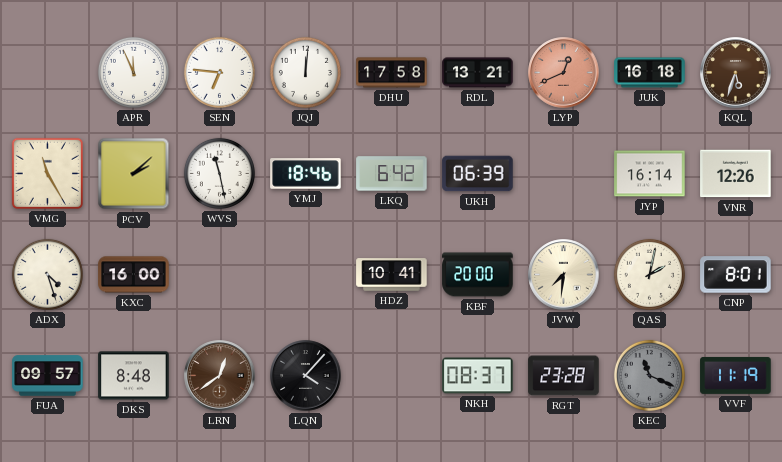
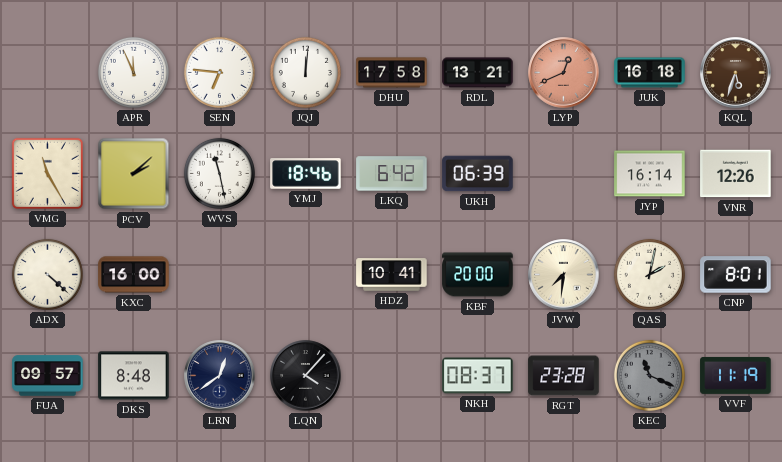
ADX: 4:27 -> 4:22
LRN dial: brown -> navy
